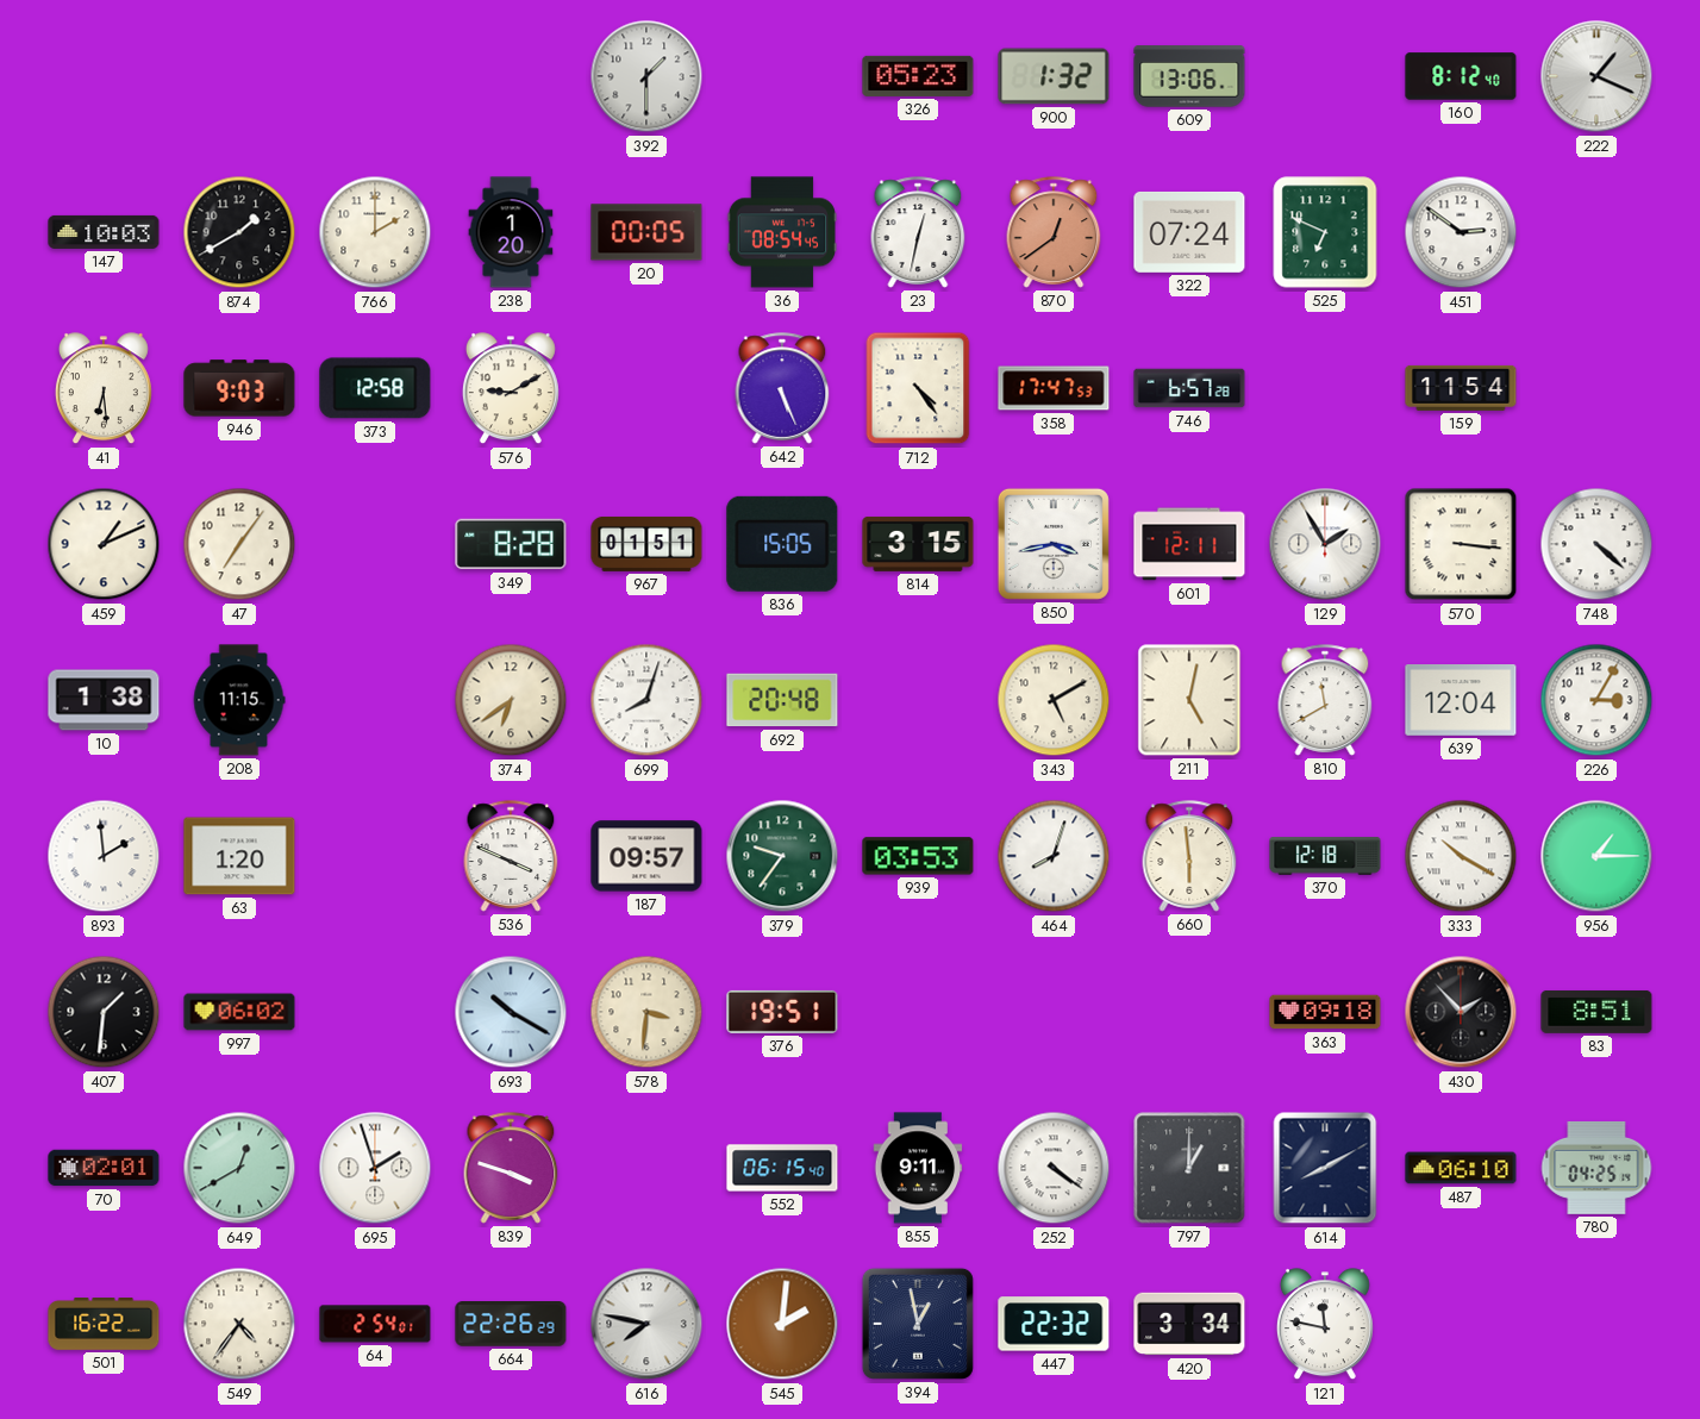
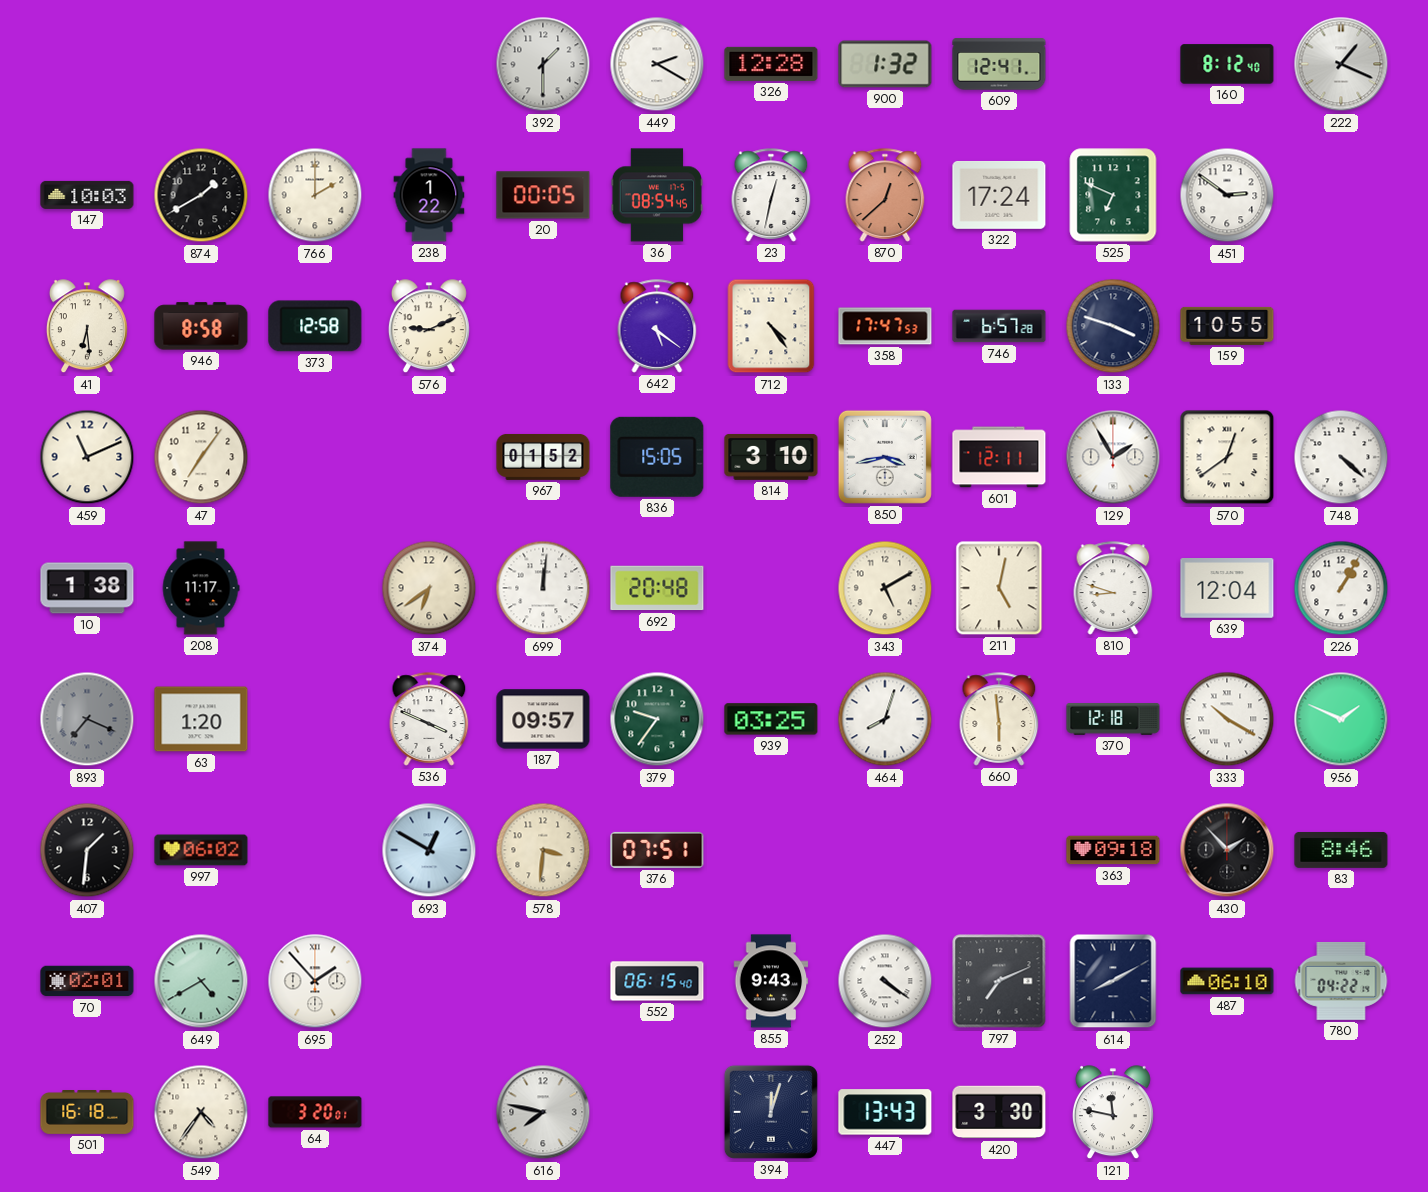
449: none -> 2:20
326: 05:23 -> 12:28
609: 13:06 -> 12:41
238: 1:20 -> 1:22
870: 12:39 -> 12:38
322: 07:24 -> 17:24
946: 9:03 -> 8:58
576: 9:10 -> 9:11
642: 5:26 -> 5:21
133: none -> 3:48
159: 11:54 -> 10:55
459: 1:11 -> 11:11
349: 8:28 -> none
967: 01:51 -> 01:52
814: 3:15 -> 3:10
570: 3:16 -> 12:39
208: 11:15 -> 11:17
699: 8:03 -> 12:01
810: 11:40 -> 8:48
226: 3:05 -> 1:05
893: 1:59 -> 7:19
893 dial: white -> grey
939: 03:53 -> 03:25
956: 1:15 -> 1:49
693: 10:20 -> 12:50
376: 19:51 -> 07:51
83: 8:51 -> 8:46
649: 12:40 -> 4:40
695: 1:57 -> 1:53
839: 3:48 -> none
855: 9:11 -> 9:43
797: 1:00 -> 7:11
780: 04:25 -> 04:22
501: 16:22 -> 16:18
64: 2:54 -> 3:20
664: 22:26 -> none
545: 2:01 -> none
394: 12:58 -> 12:03
447: 22:32 -> 13:43
420: 3:34 -> 3:30
